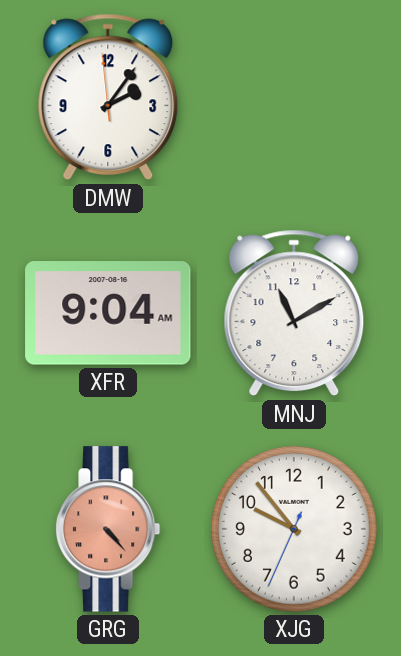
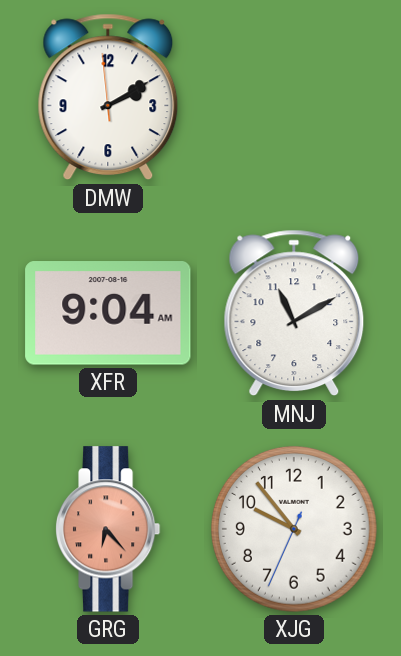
DMW: 2:05 -> 2:09
GRG: 4:23 -> 6:23
